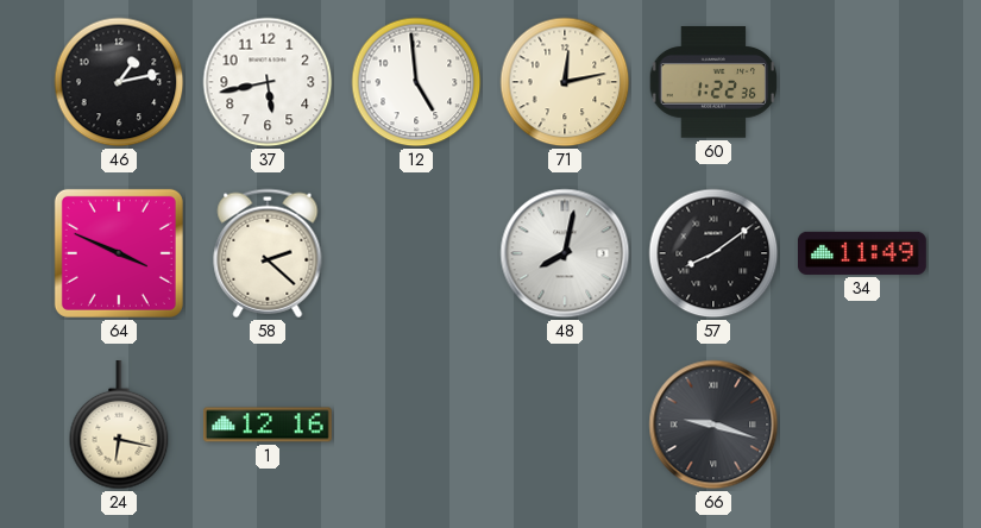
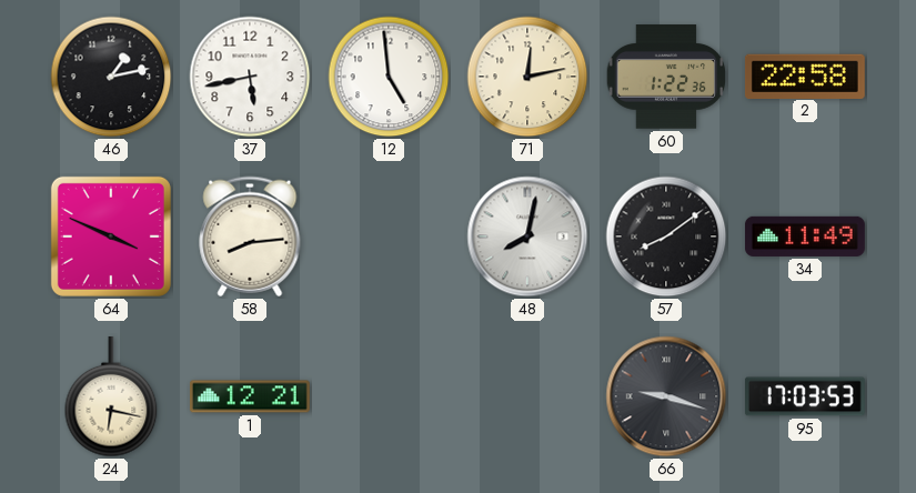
2: none -> 22:58
58: 2:22 -> 8:14
1: 12:16 -> 12:21
95: none -> 17:03
